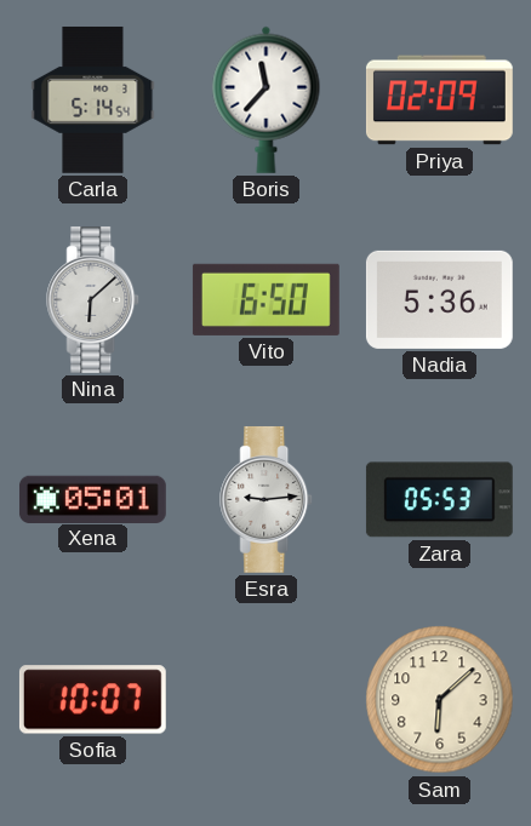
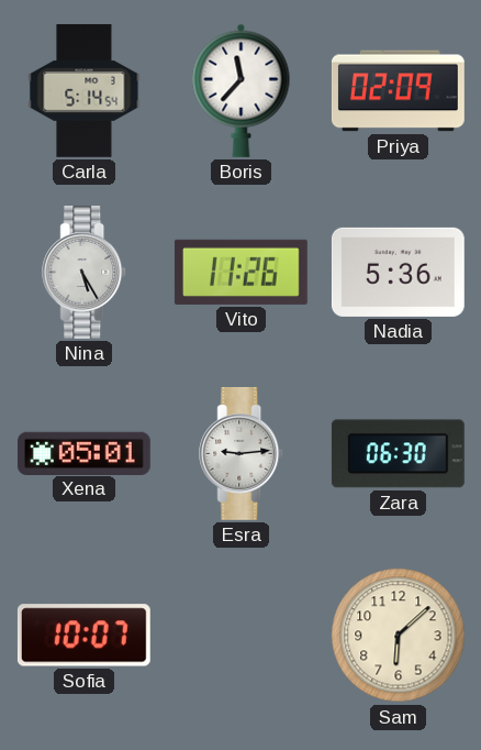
Nina: 6:08 -> 5:25
Vito: 6:50 -> 11:26
Zara: 05:53 -> 06:30
